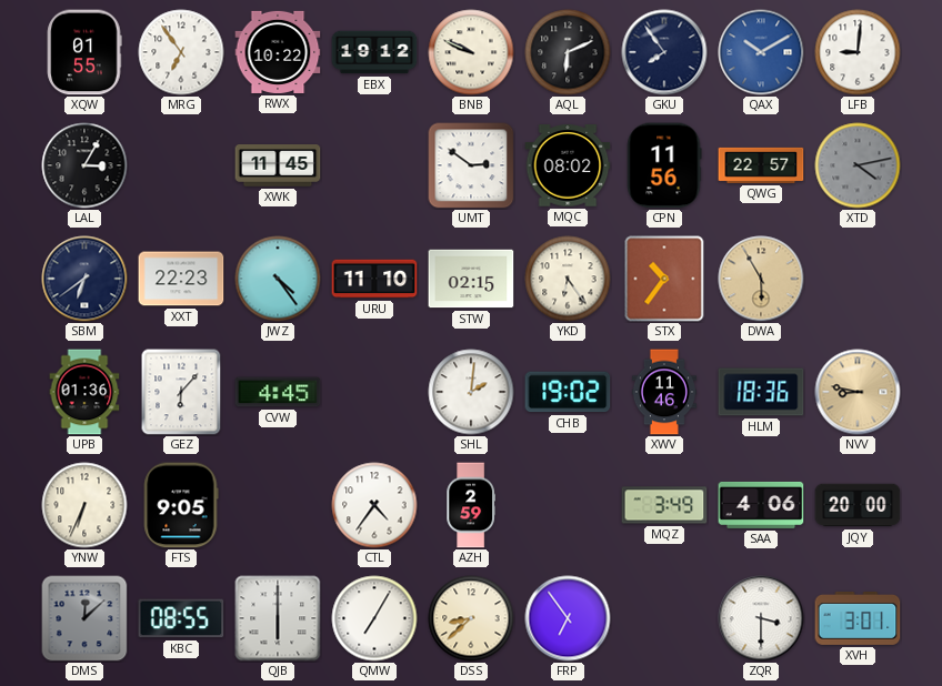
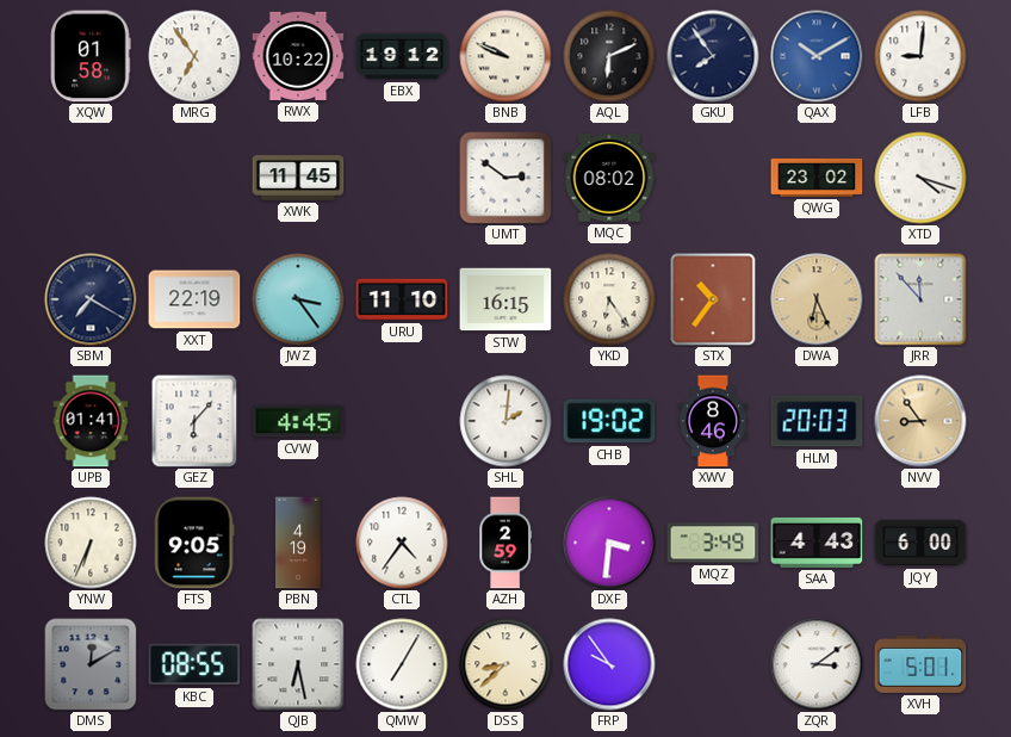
XQW: 01:55 -> 01:58
LAL: 3:05 -> none
CPN: 11:56 -> none
QWG: 22:57 -> 23:02
XTD: 4:13 -> 4:18
XTD dial: grey -> white
SBM: 6:39 -> 7:20
XXT: 22:23 -> 22:19
JWZ: 4:24 -> 3:24
STW: 02:15 -> 16:15
DWA: 5:55 -> 6:26
JRR: none -> 11:53
UPB: 01:36 -> 01:41
XWV: 11:46 -> 8:46
HLM: 18:36 -> 20:03
NVV: 8:47 -> 8:54
PBN: none -> 4:19
DXF: none -> 3:31
SAA: 4:06 -> 4:43
JQY: 20:00 -> 6:00
DMS: 12:08 -> 12:10
QJB: 6:00 -> 6:28
FRP: 6:54 -> 9:54
ZQR: 3:30 -> 3:09
XVH: 3:01 -> 5:01
